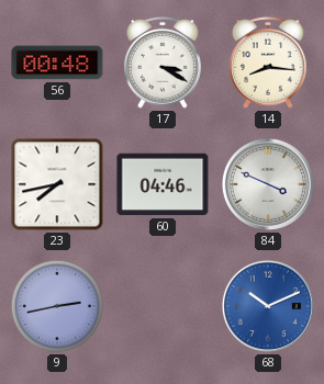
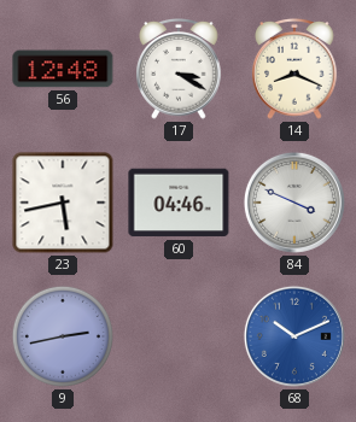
56: 00:48 -> 12:48
14: 8:16 -> 8:19
23: 7:43 -> 5:43
